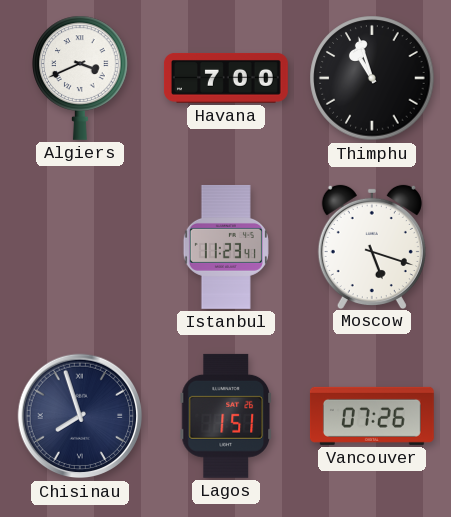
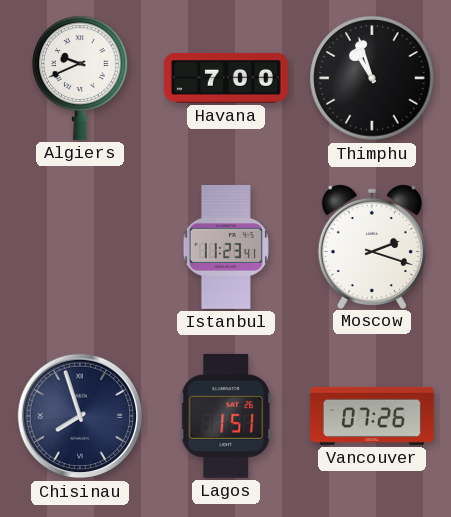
Algiers: 3:41 -> 9:41
Moscow: 5:18 -> 2:18
